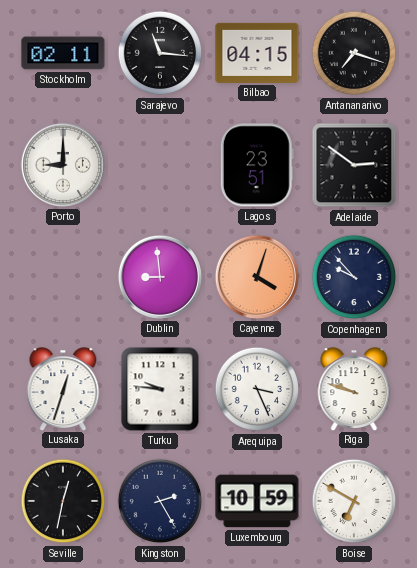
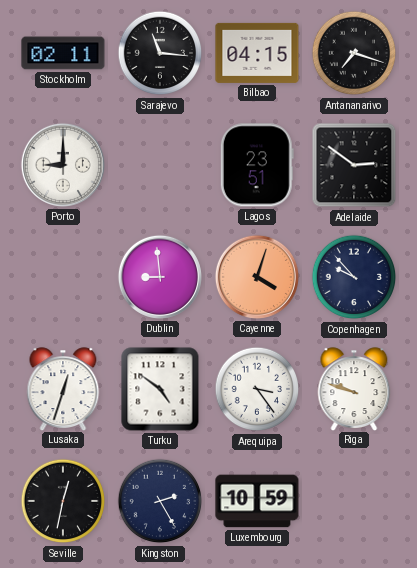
Turku: 9:46 -> 4:51
Arequipa: 3:26 -> 3:24
Boise: 6:50 -> none
